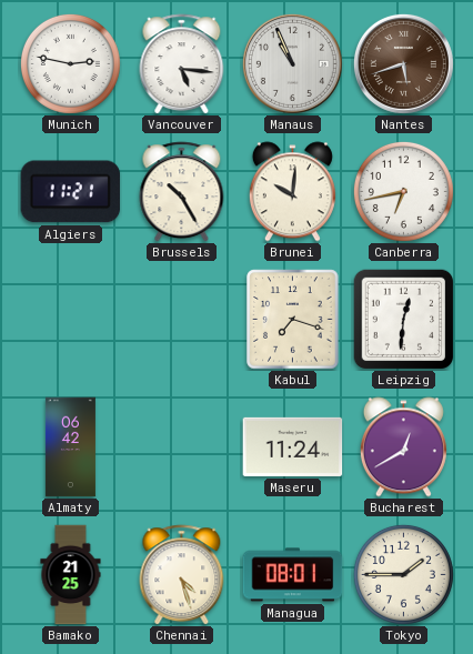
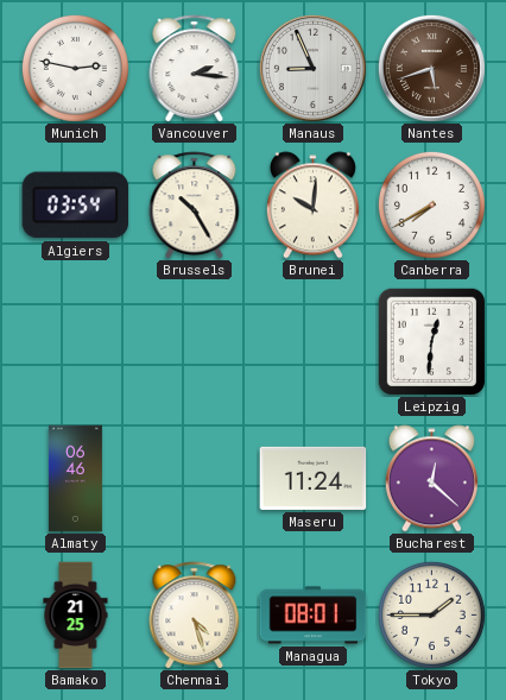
Vancouver: 5:16 -> 2:16
Manaus: 10:56 -> 8:56
Algiers: 11:21 -> 03:54
Canberra: 6:43 -> 7:40
Kabul: 7:18 -> none
Almaty: 06:42 -> 06:46
Bucharest: 12:40 -> 12:22
